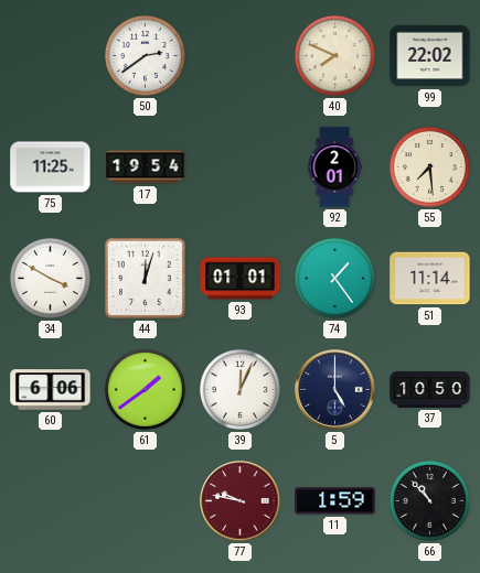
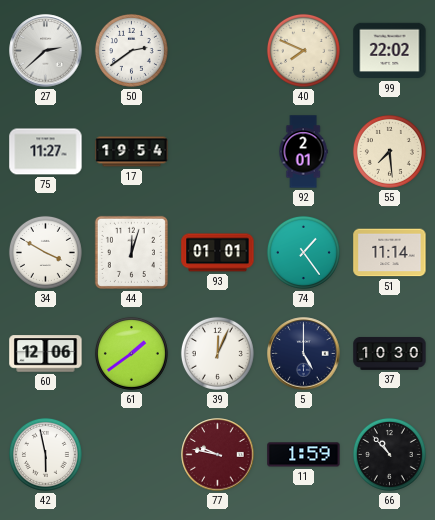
27: none -> 2:38
75: 11:25 -> 11:27
60: 6:06 -> 12:06
37: 10:50 -> 10:30
42: none -> 5:58
